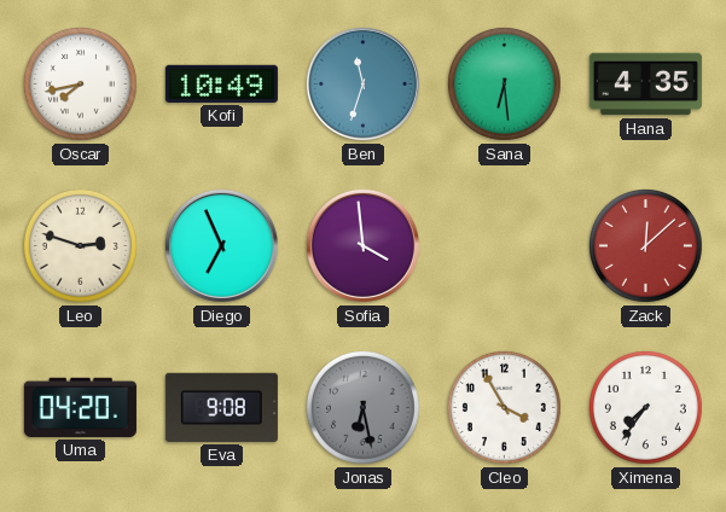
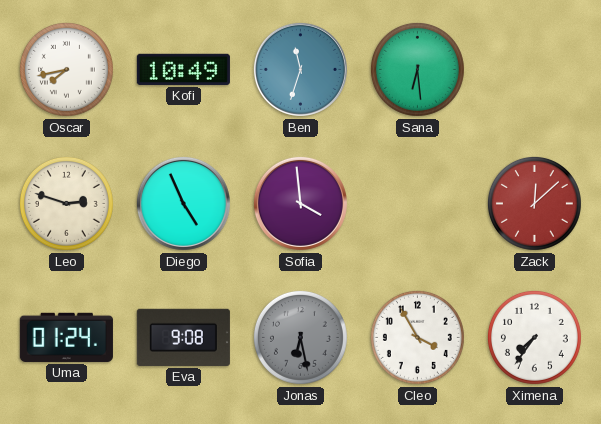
Hana: 4:35 -> none
Diego: 6:56 -> 4:56
Uma: 04:20 -> 01:24
